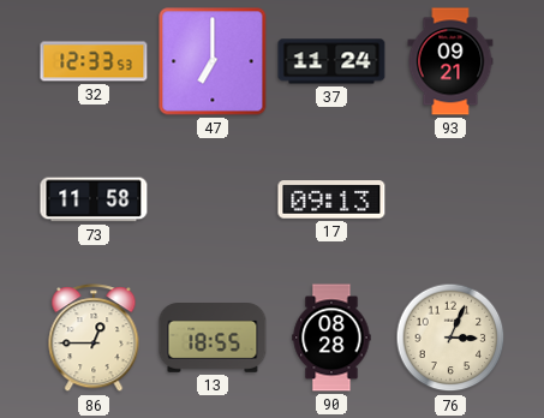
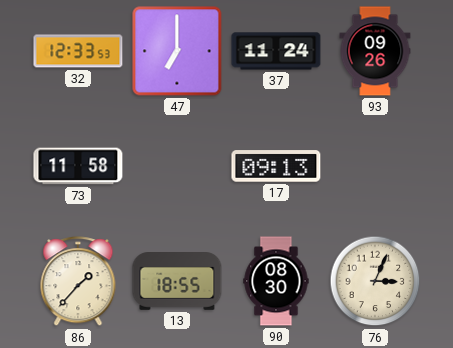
93: 09:21 -> 09:26
86: 12:45 -> 1:37
90: 08:28 -> 08:30
